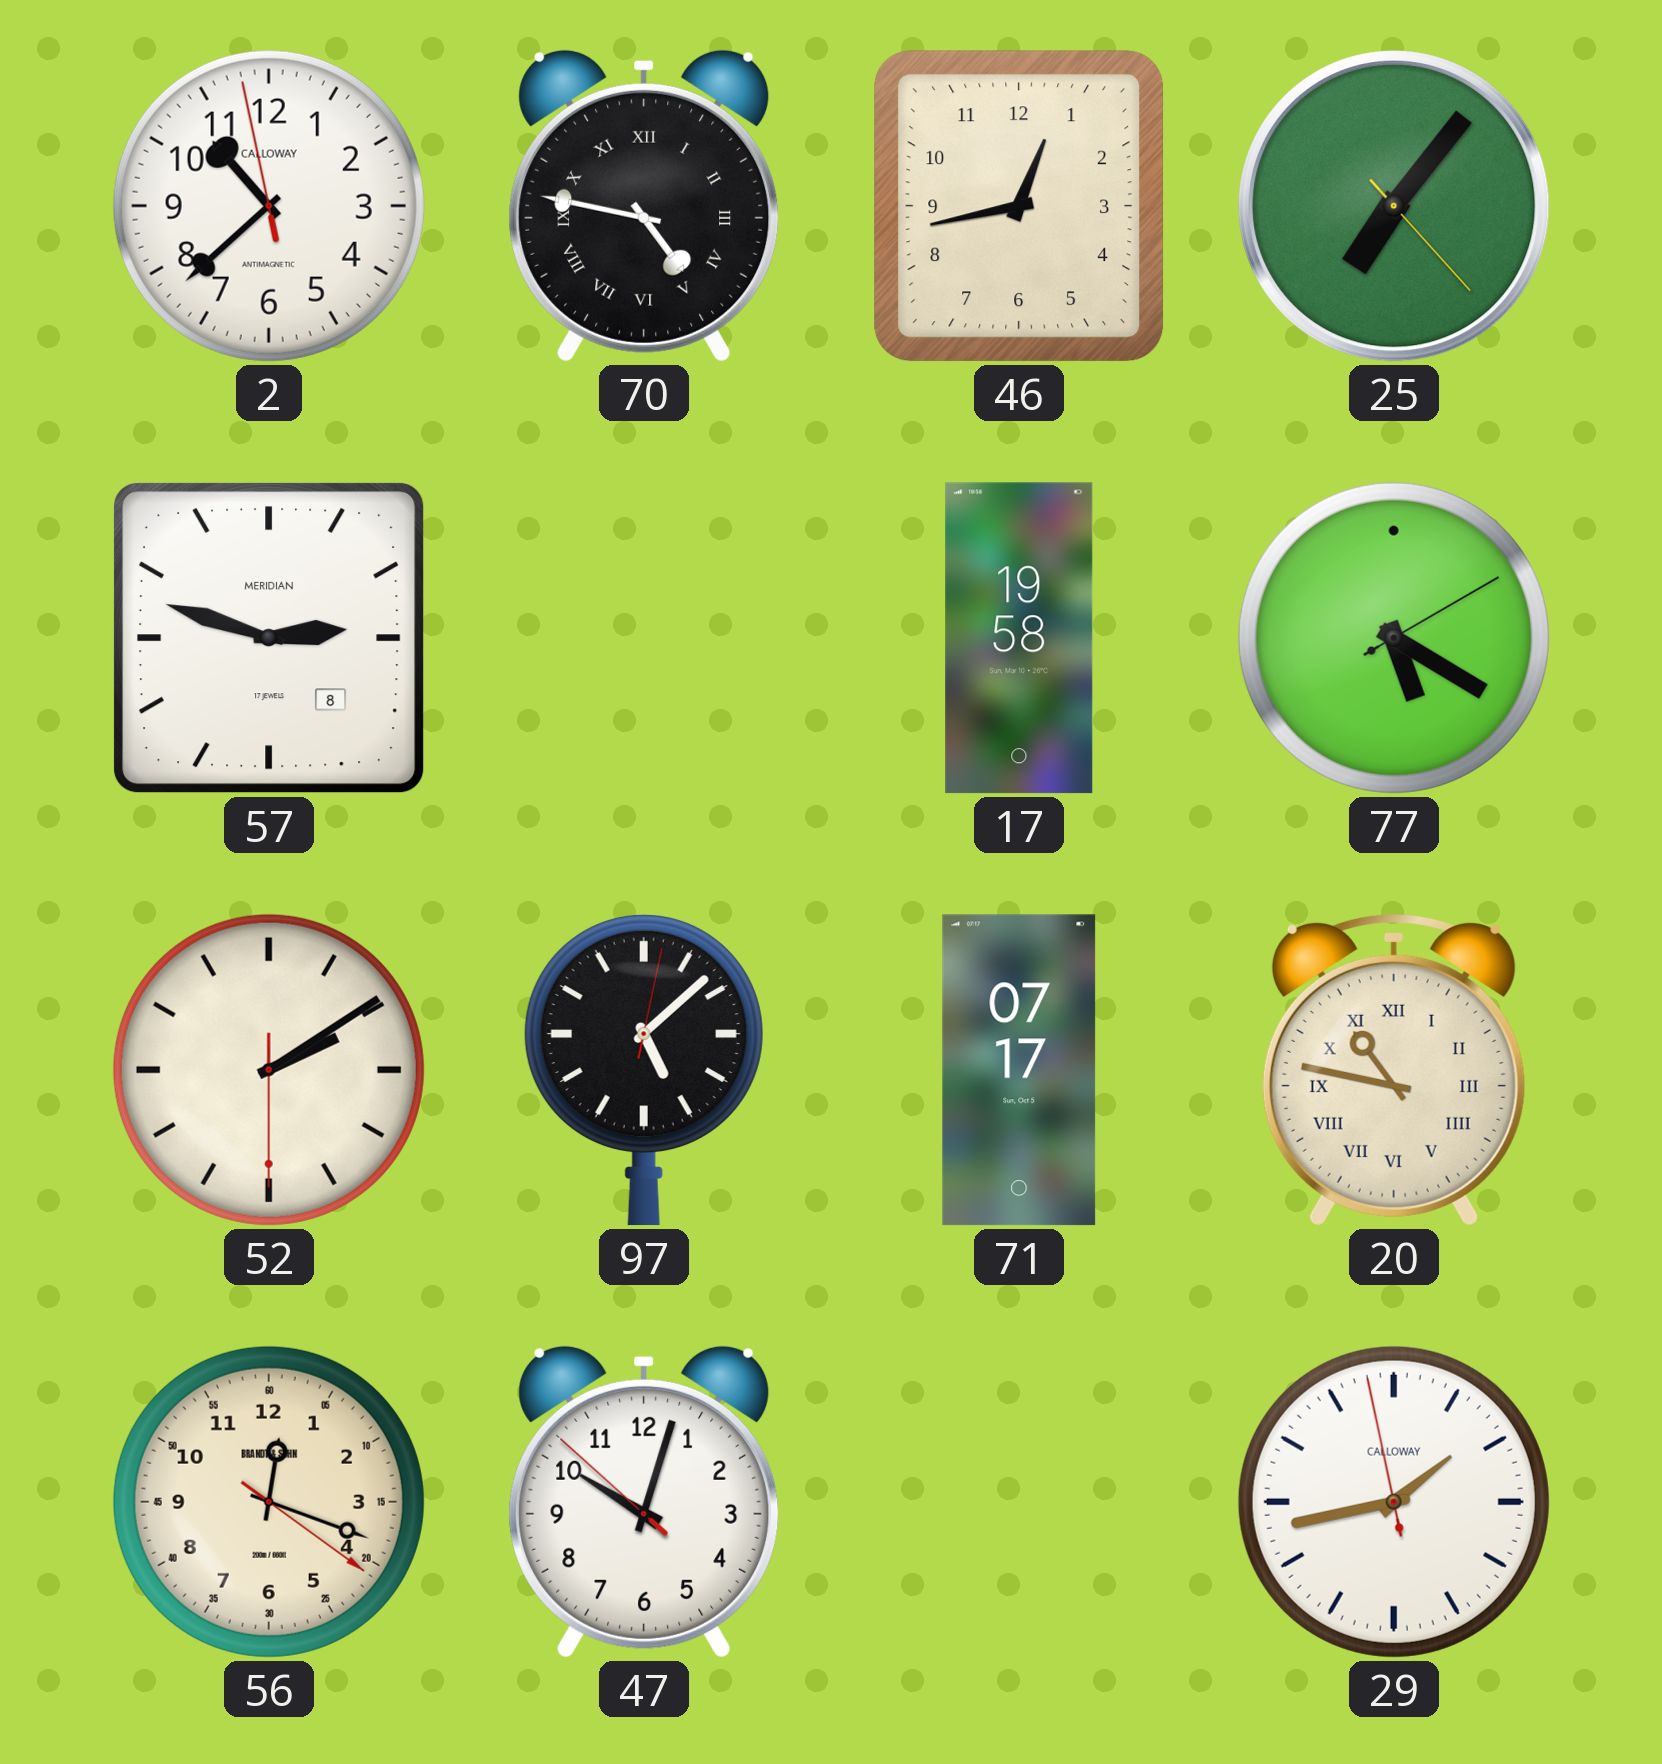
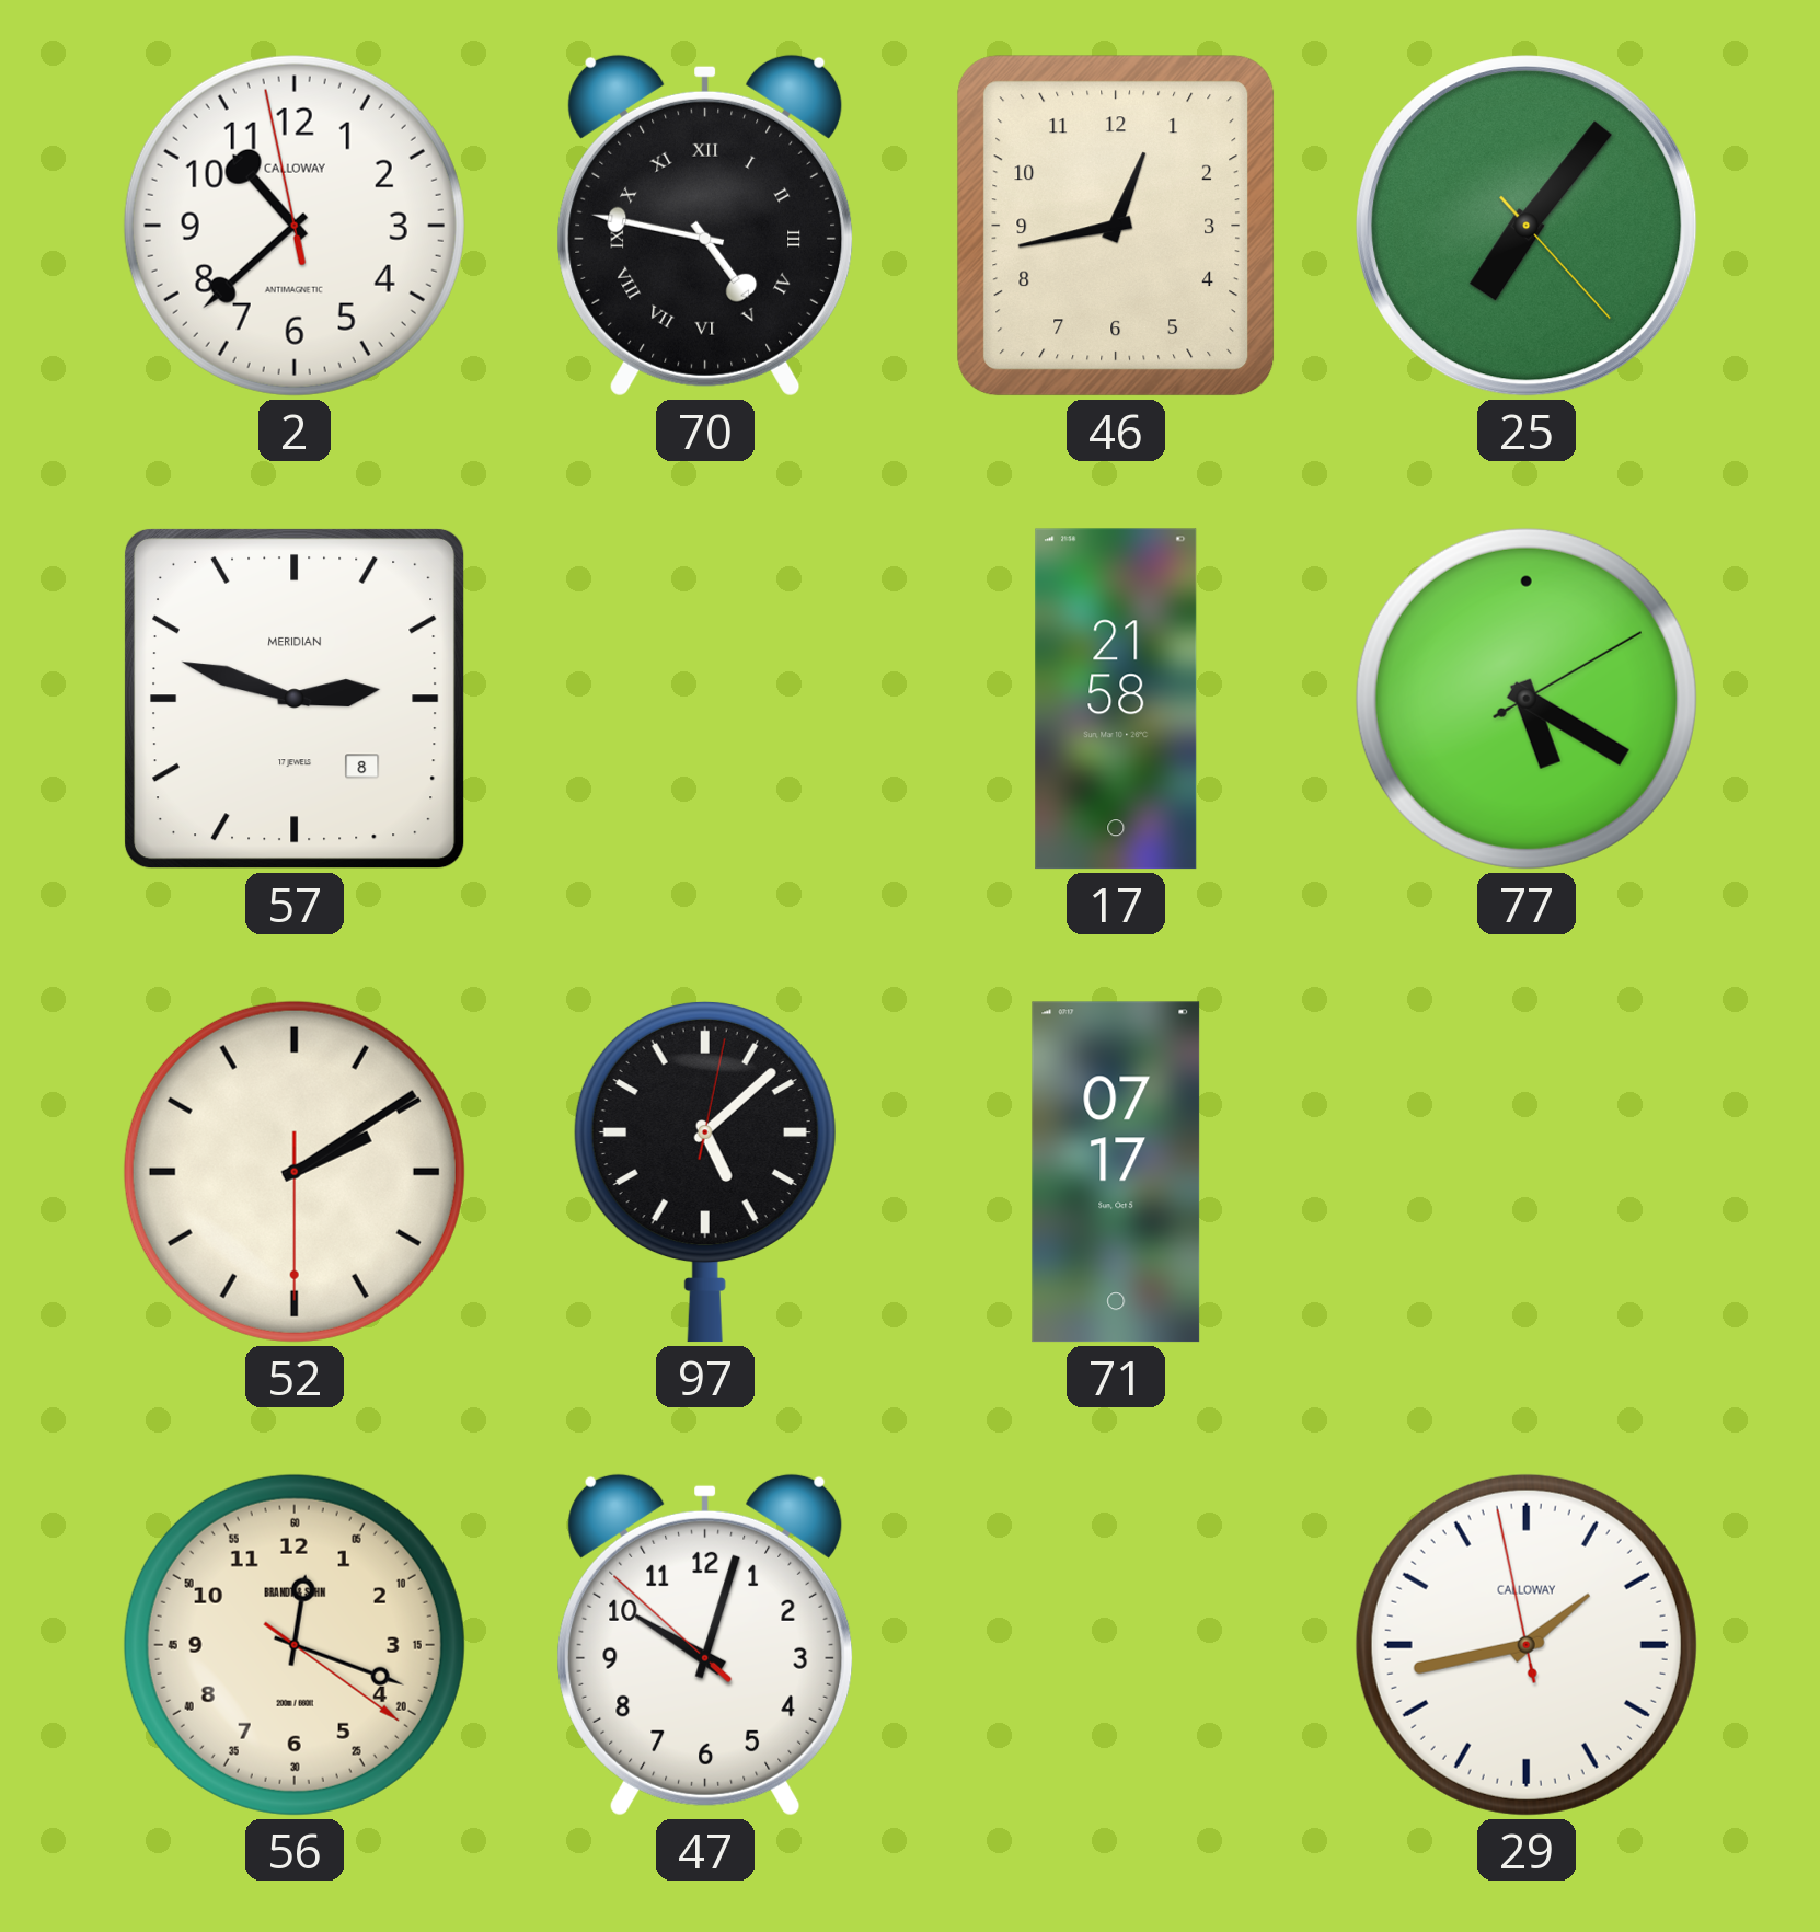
17: 19:58 -> 21:58
20: 10:47 -> none
